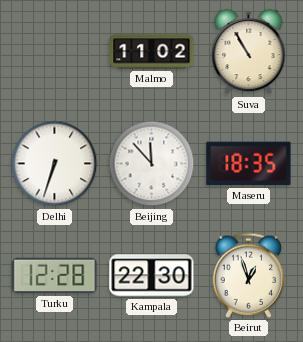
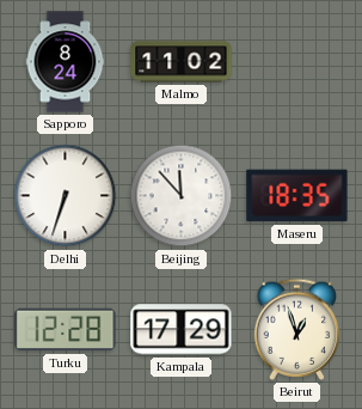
Sapporo: none -> 8:24
Suva: 10:55 -> none
Kampala: 22:30 -> 17:29
